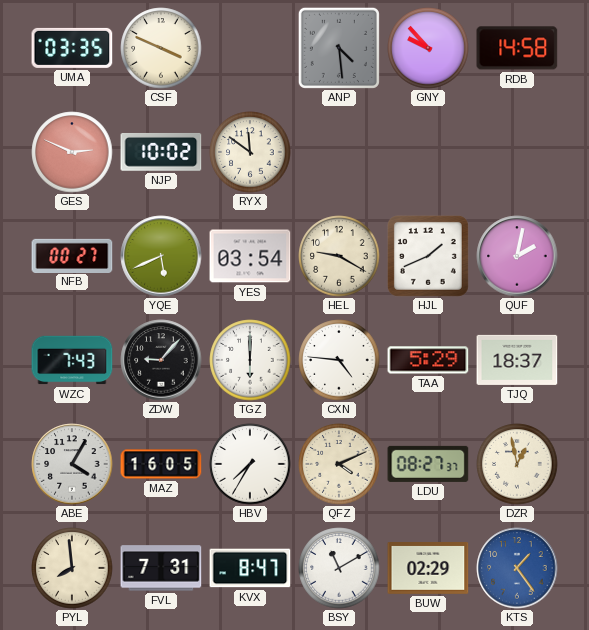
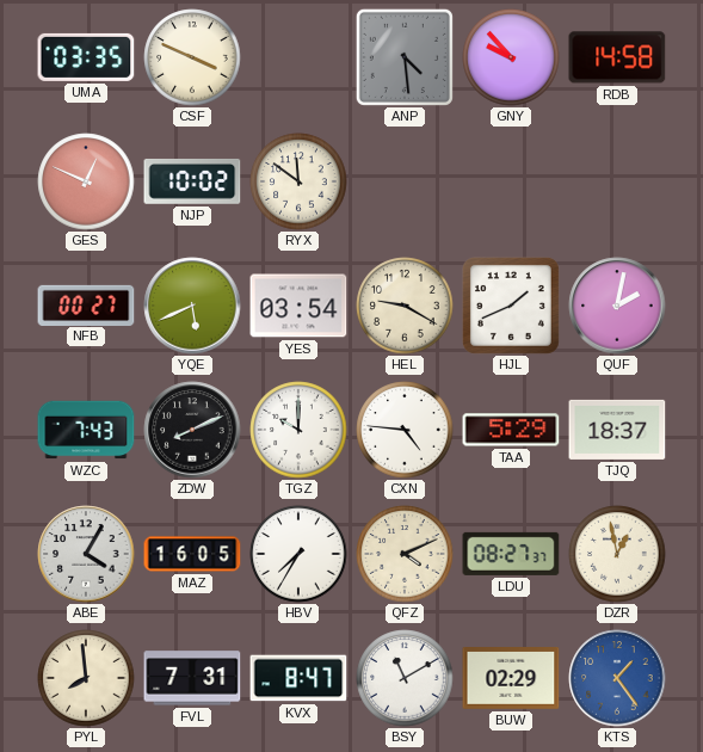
GES: 2:49 -> 12:49
ZDW: 9:07 -> 8:11
TGZ: 6:00 -> 10:00
